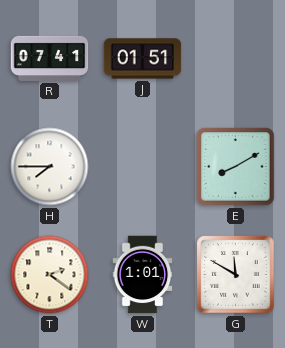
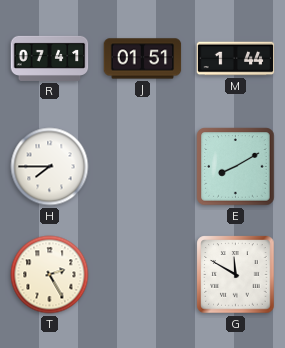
M: none -> 1:44
T: 2:21 -> 2:25
W: 1:01 -> none
